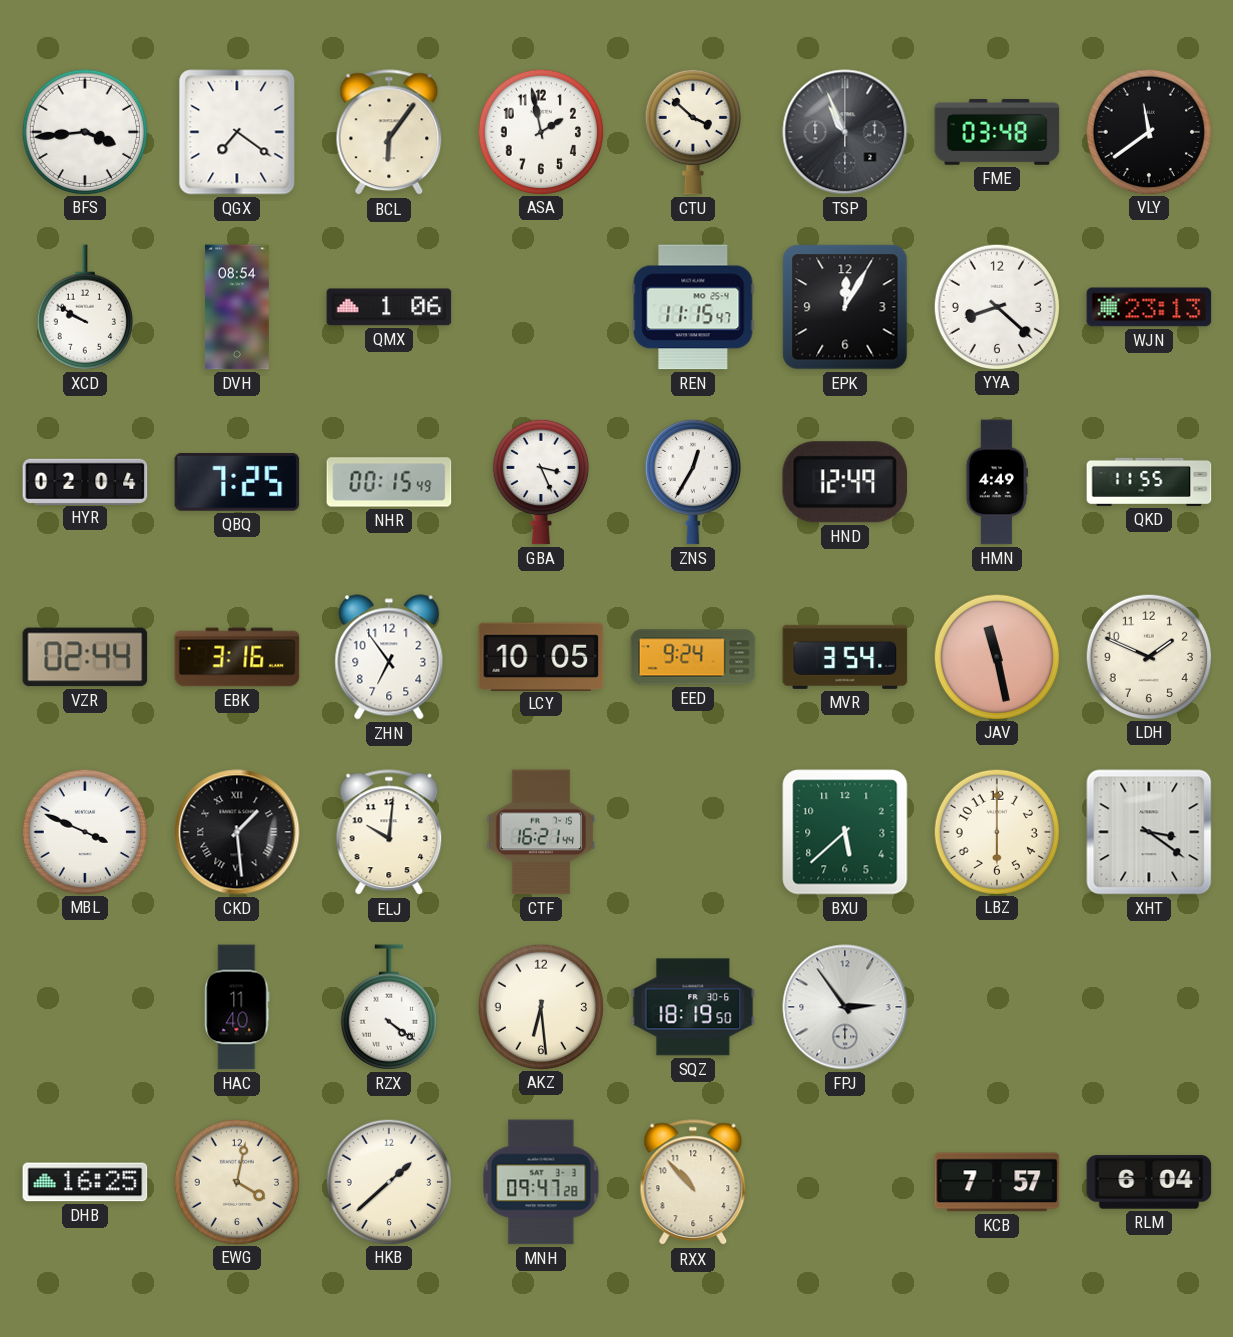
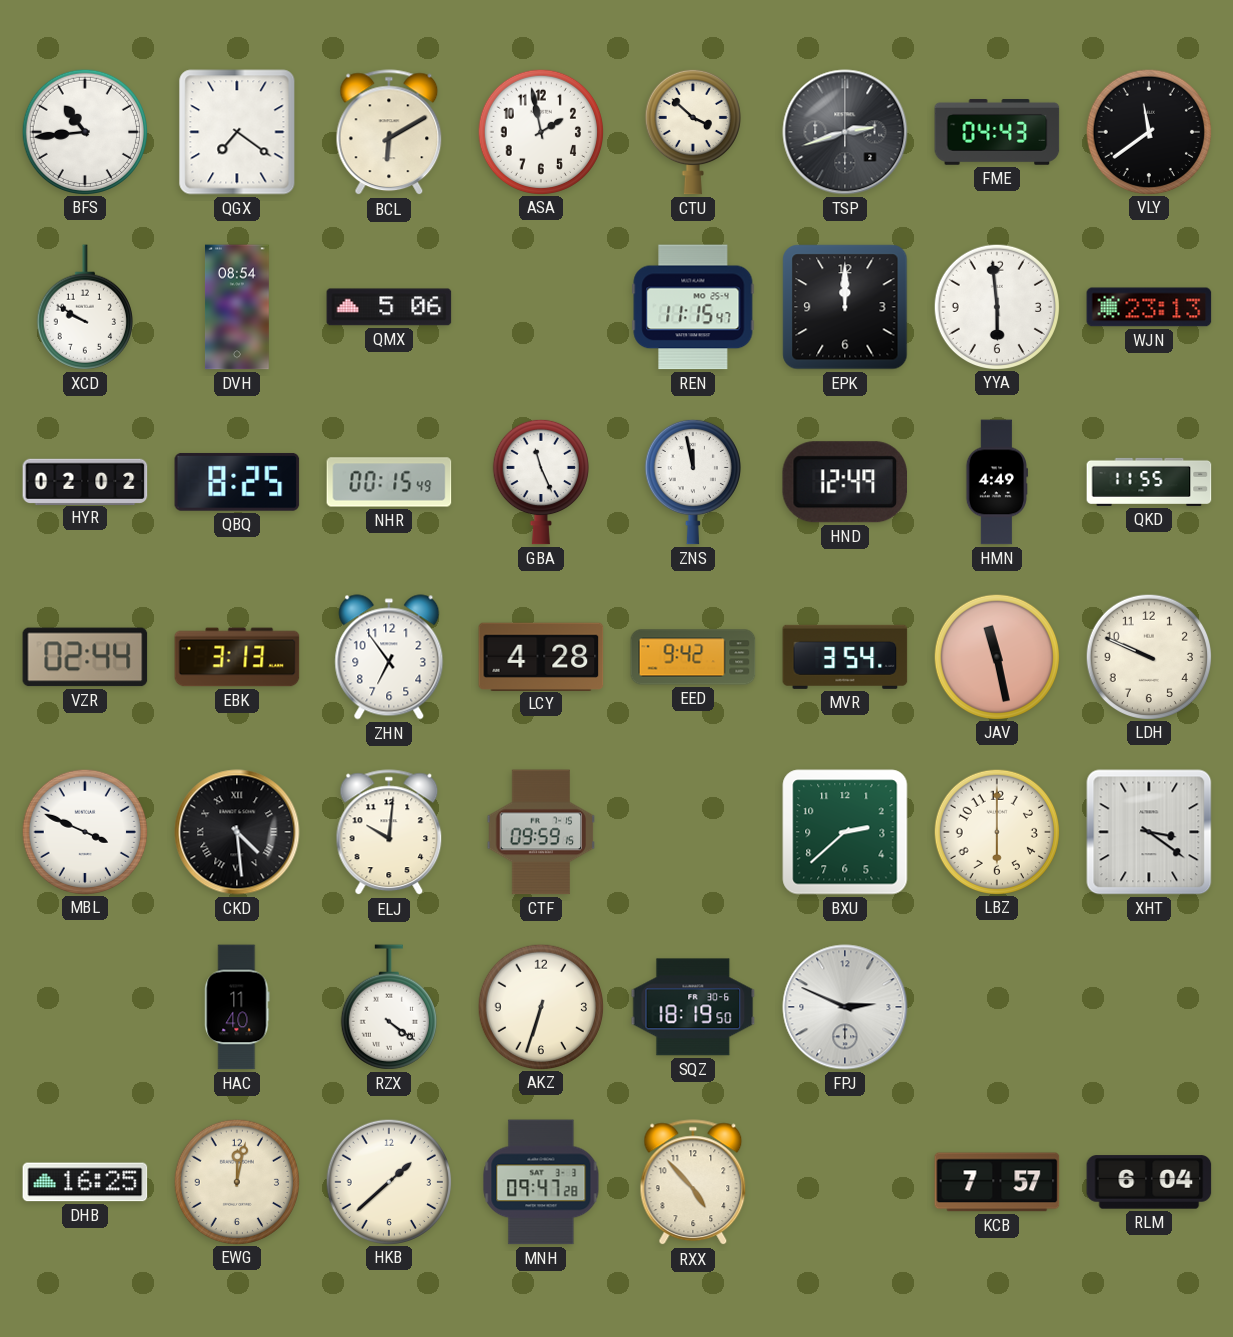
BFS: 3:44 -> 10:44
BCL: 6:06 -> 6:10
TSP: 10:56 -> 2:42
FME: 03:48 -> 04:43
QMX: 1:06 -> 5:06
EPK: 12:05 -> 12:00
YYA: 8:22 -> 5:59
HYR: 02:04 -> 02:02
QBQ: 7:25 -> 8:25
GBA: 3:26 -> 11:26
ZNS: 12:35 -> 11:58
EBK: 3:16 -> 3:13
LCY: 10:05 -> 4:28
EED: 9:24 -> 9:42
LDH: 1:49 -> 9:49
CKD: 1:29 -> 4:29
CTF: 16:21 -> 09:59
BXU: 5:38 -> 2:38
AKZ: 6:29 -> 6:33
FPJ: 2:54 -> 2:49
EWG: 4:02 -> 12:02
RXX: 10:53 -> 4:53
